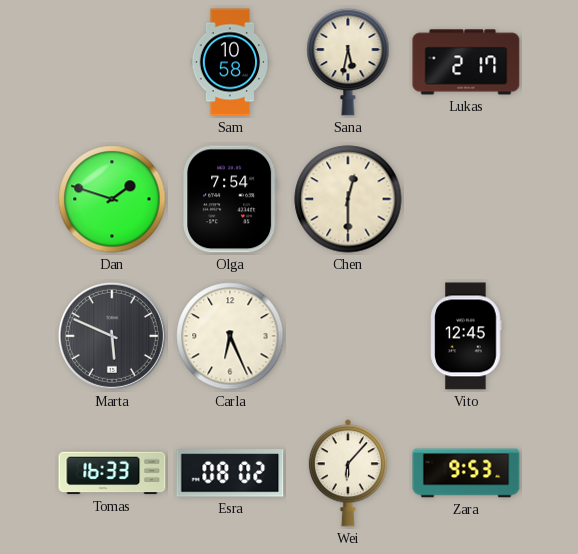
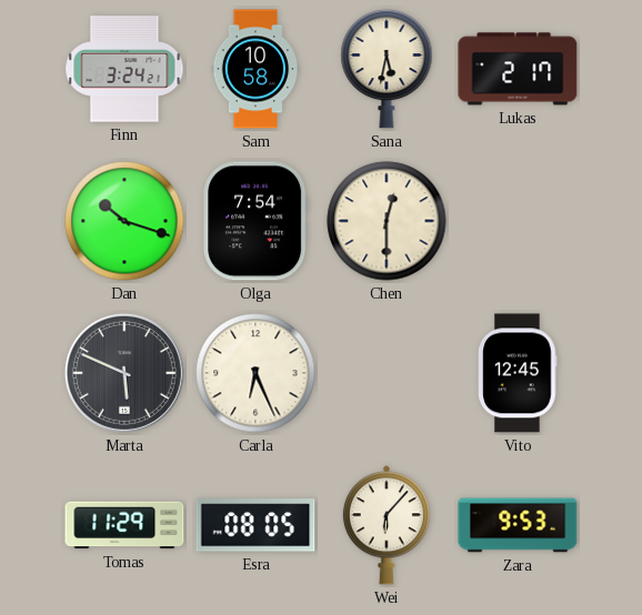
Finn: none -> 3:24
Dan: 1:48 -> 10:18
Tomas: 16:33 -> 11:29
Esra: 08:02 -> 08:05
